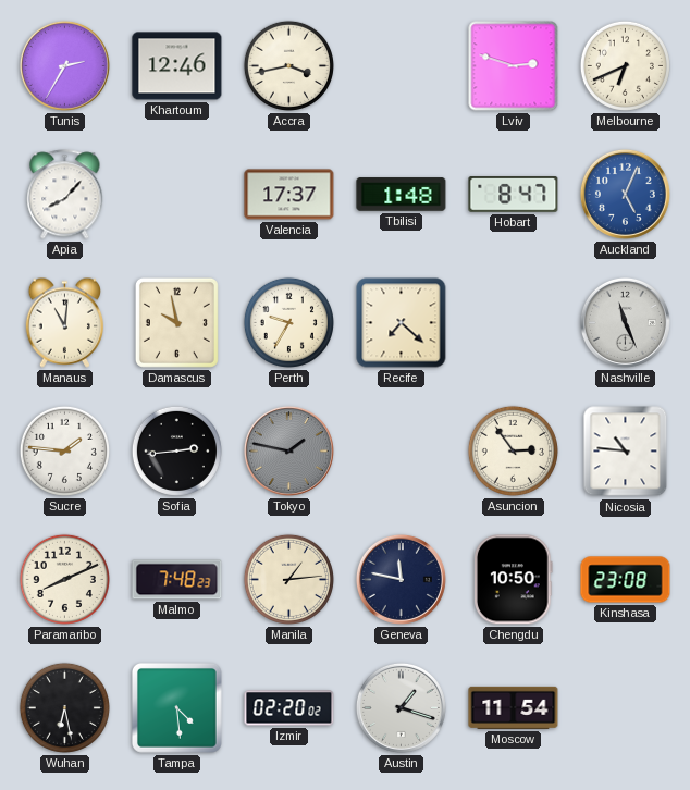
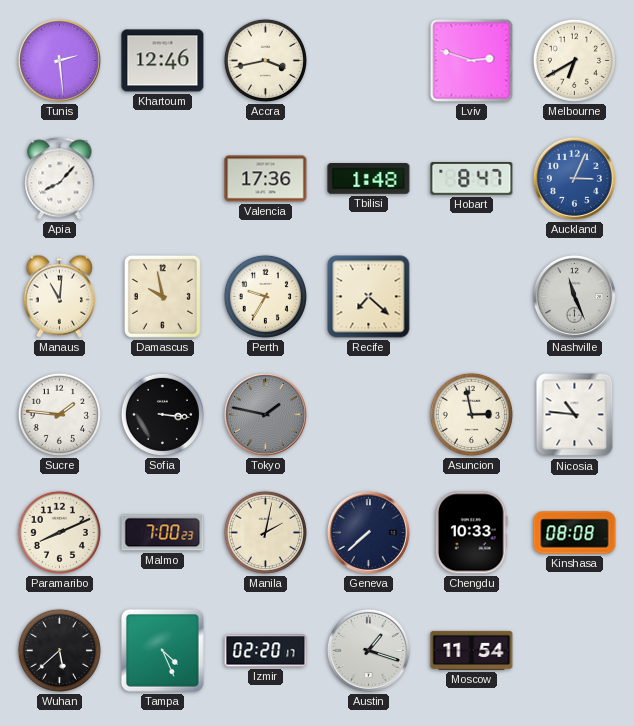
Tunis: 2:35 -> 2:29
Melbourne: 6:41 -> 6:40
Valencia: 17:37 -> 17:36
Auckland: 5:04 -> 3:04
Sofia: 2:44 -> 3:16
Asuncion: 2:54 -> 2:58
Malmo: 7:48 -> 7:00
Manila: 1:14 -> 2:02
Geneva: 11:47 -> 7:38
Chengdu: 10:50 -> 10:33
Kinshasa: 23:08 -> 08:08
Wuhan: 6:28 -> 5:38
Tampa: 4:29 -> 4:26
Izmir: 02:20:02 -> 02:20:17
